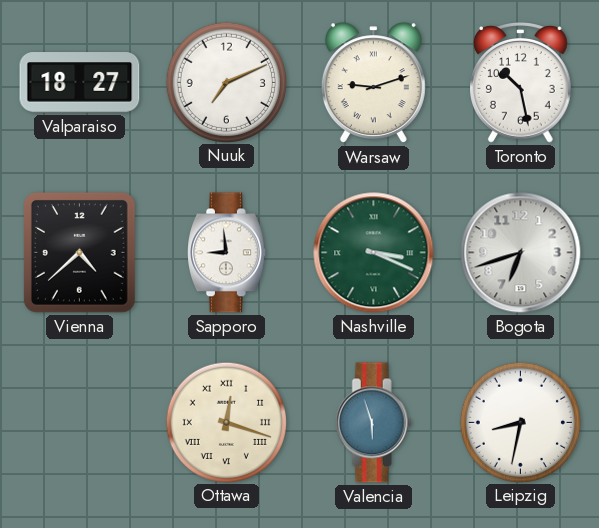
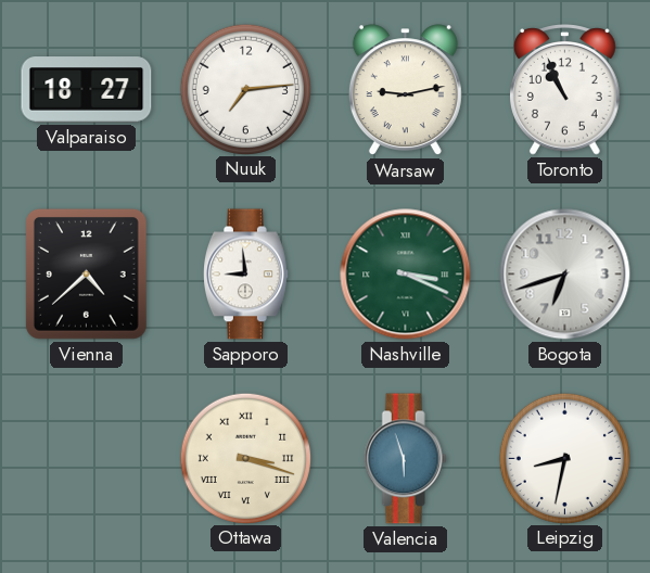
Nuuk: 7:11 -> 7:14
Warsaw: 9:12 -> 9:13
Toronto: 10:28 -> 10:56
Ottawa: 12:18 -> 3:18
